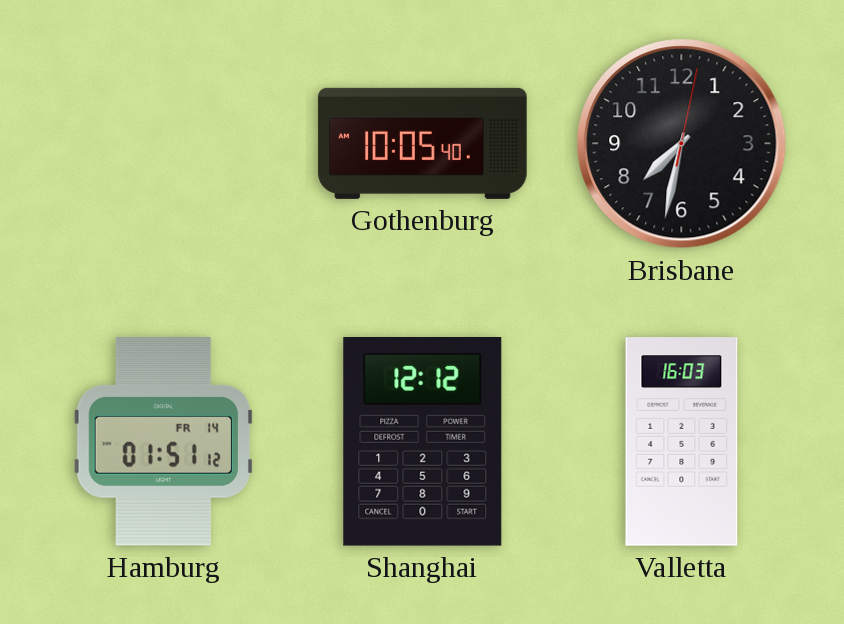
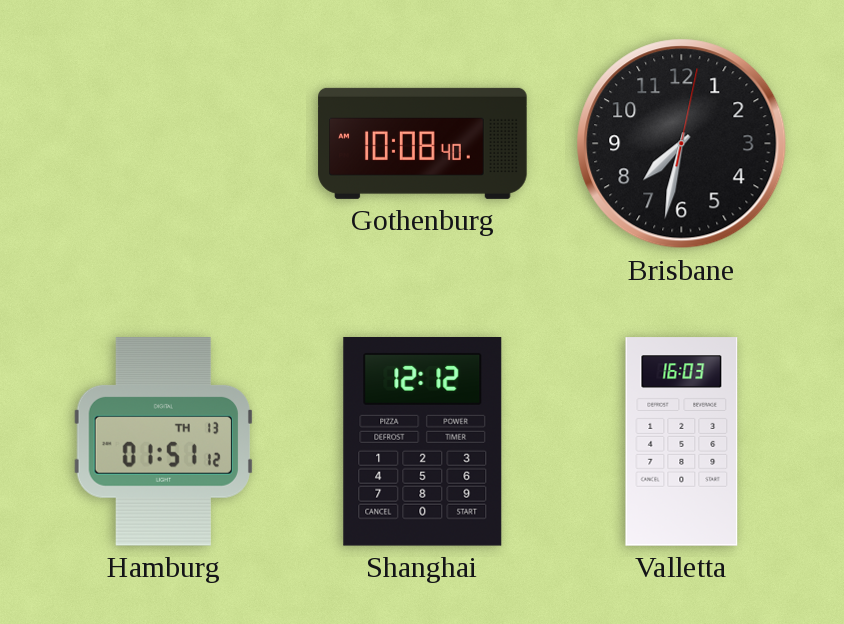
Gothenburg: 10:05 -> 10:08
Hamburg date: FR 14 -> TH 13
